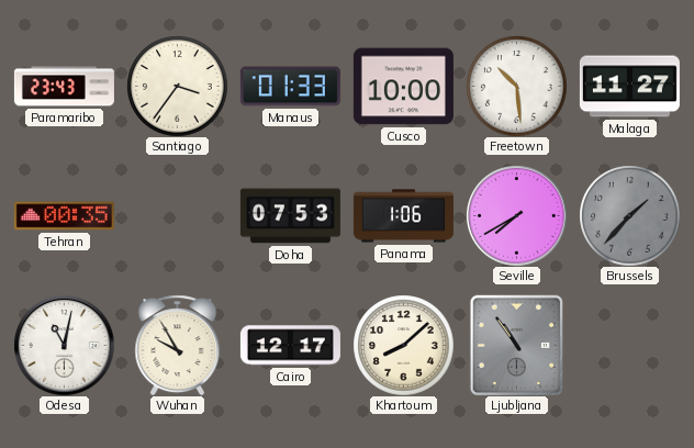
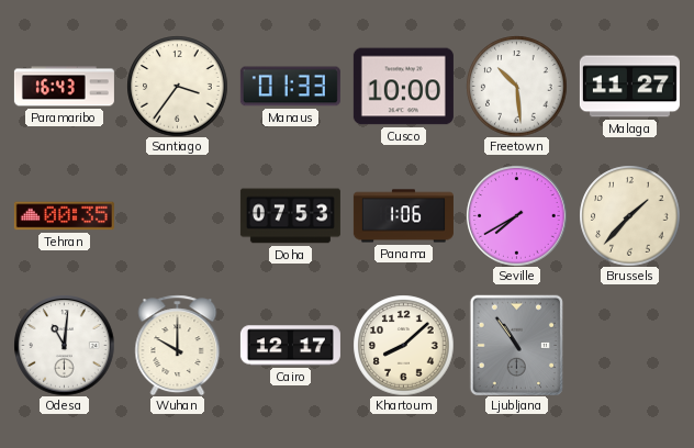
Paramaribo: 23:43 -> 16:43
Brussels dial: grey -> cream
Odesa: 11:02 -> 11:01
Wuhan: 9:55 -> 10:00
